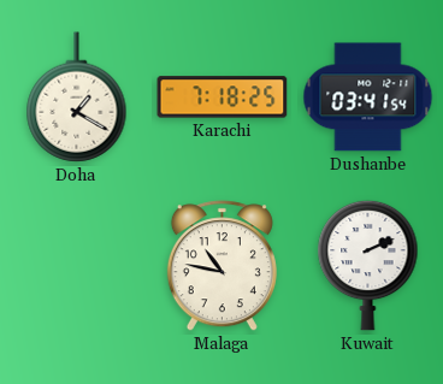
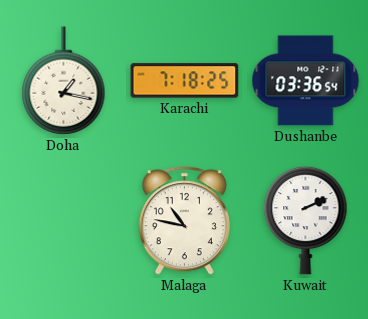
Doha: 1:20 -> 1:17
Dushanbe: 03:41 -> 03:36
